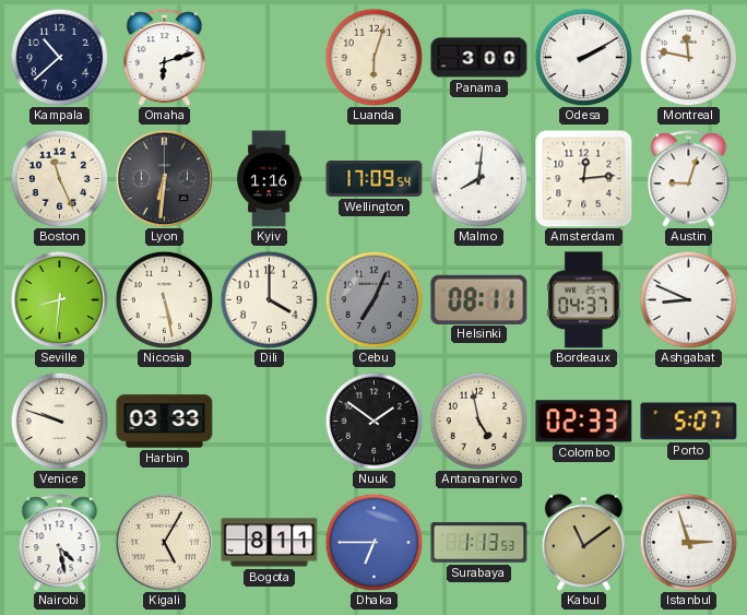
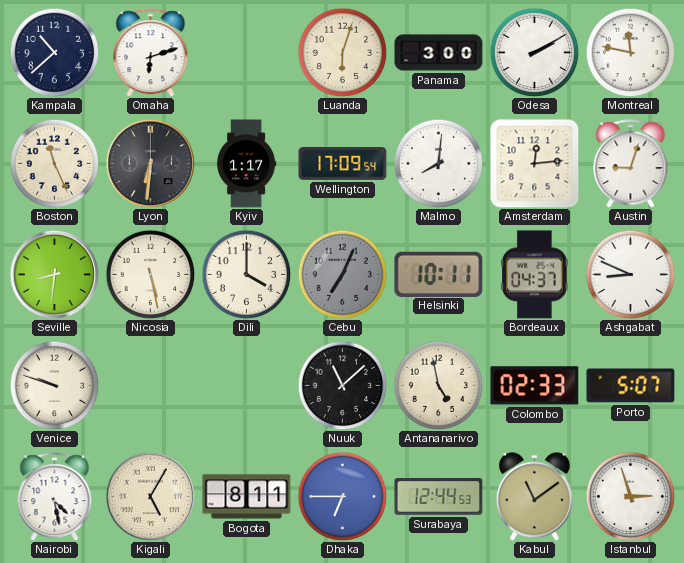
Kyiv: 1:16 -> 1:17
Helsinki: 08:11 -> 10:11
Harbin: 03:33 -> none
Nuuk: 1:51 -> 11:08
Surabaya: 1:13 -> 12:44
